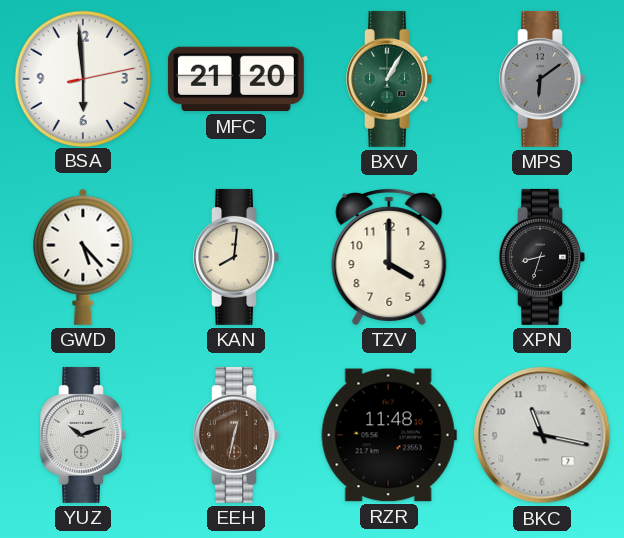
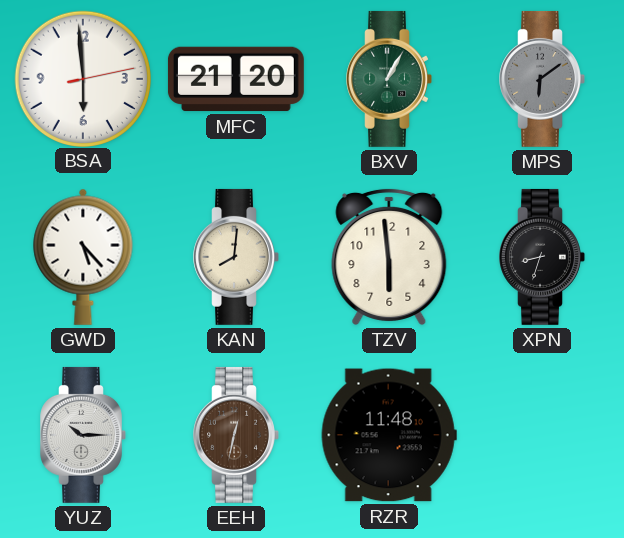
TZV: 4:00 -> 5:59
YUZ: 10:12 -> 10:15
BKC: 11:17 -> none
